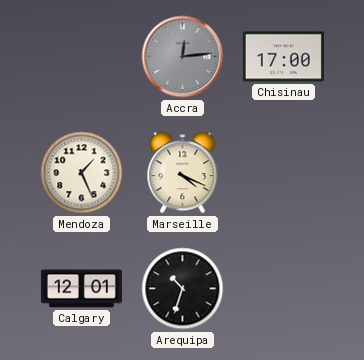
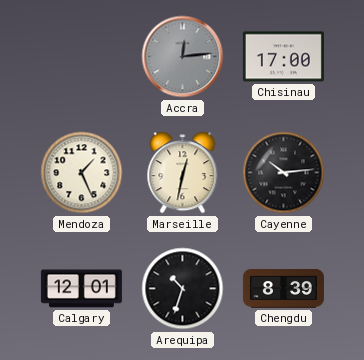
Marseille: 4:19 -> 12:32
Cayenne: none -> 10:14
Chengdu: none -> 8:39
